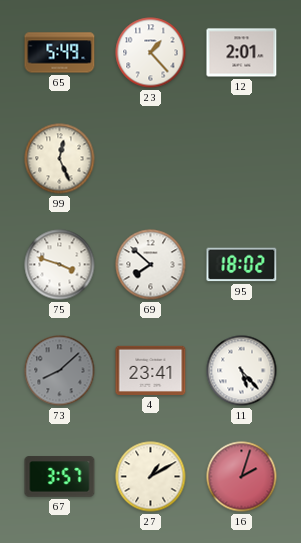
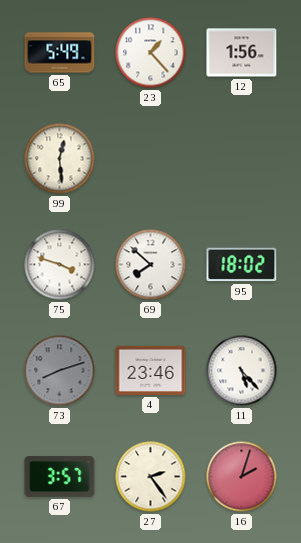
12: 2:01 -> 1:56
99: 12:26 -> 12:29
73: 8:08 -> 8:12
4: 23:41 -> 23:46
27: 1:10 -> 2:24
